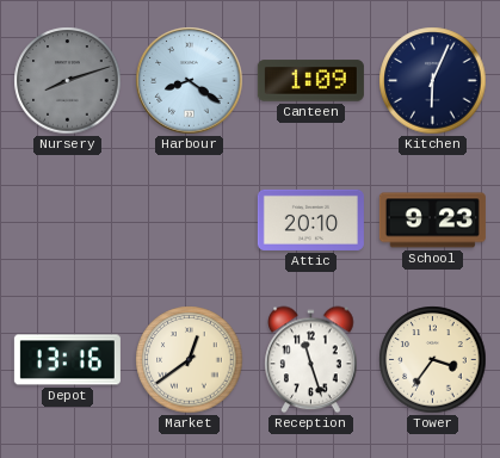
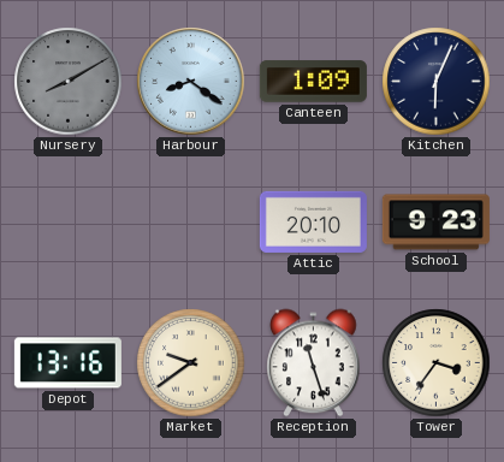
Nursery: 8:12 -> 8:10
Market: 12:39 -> 9:39
